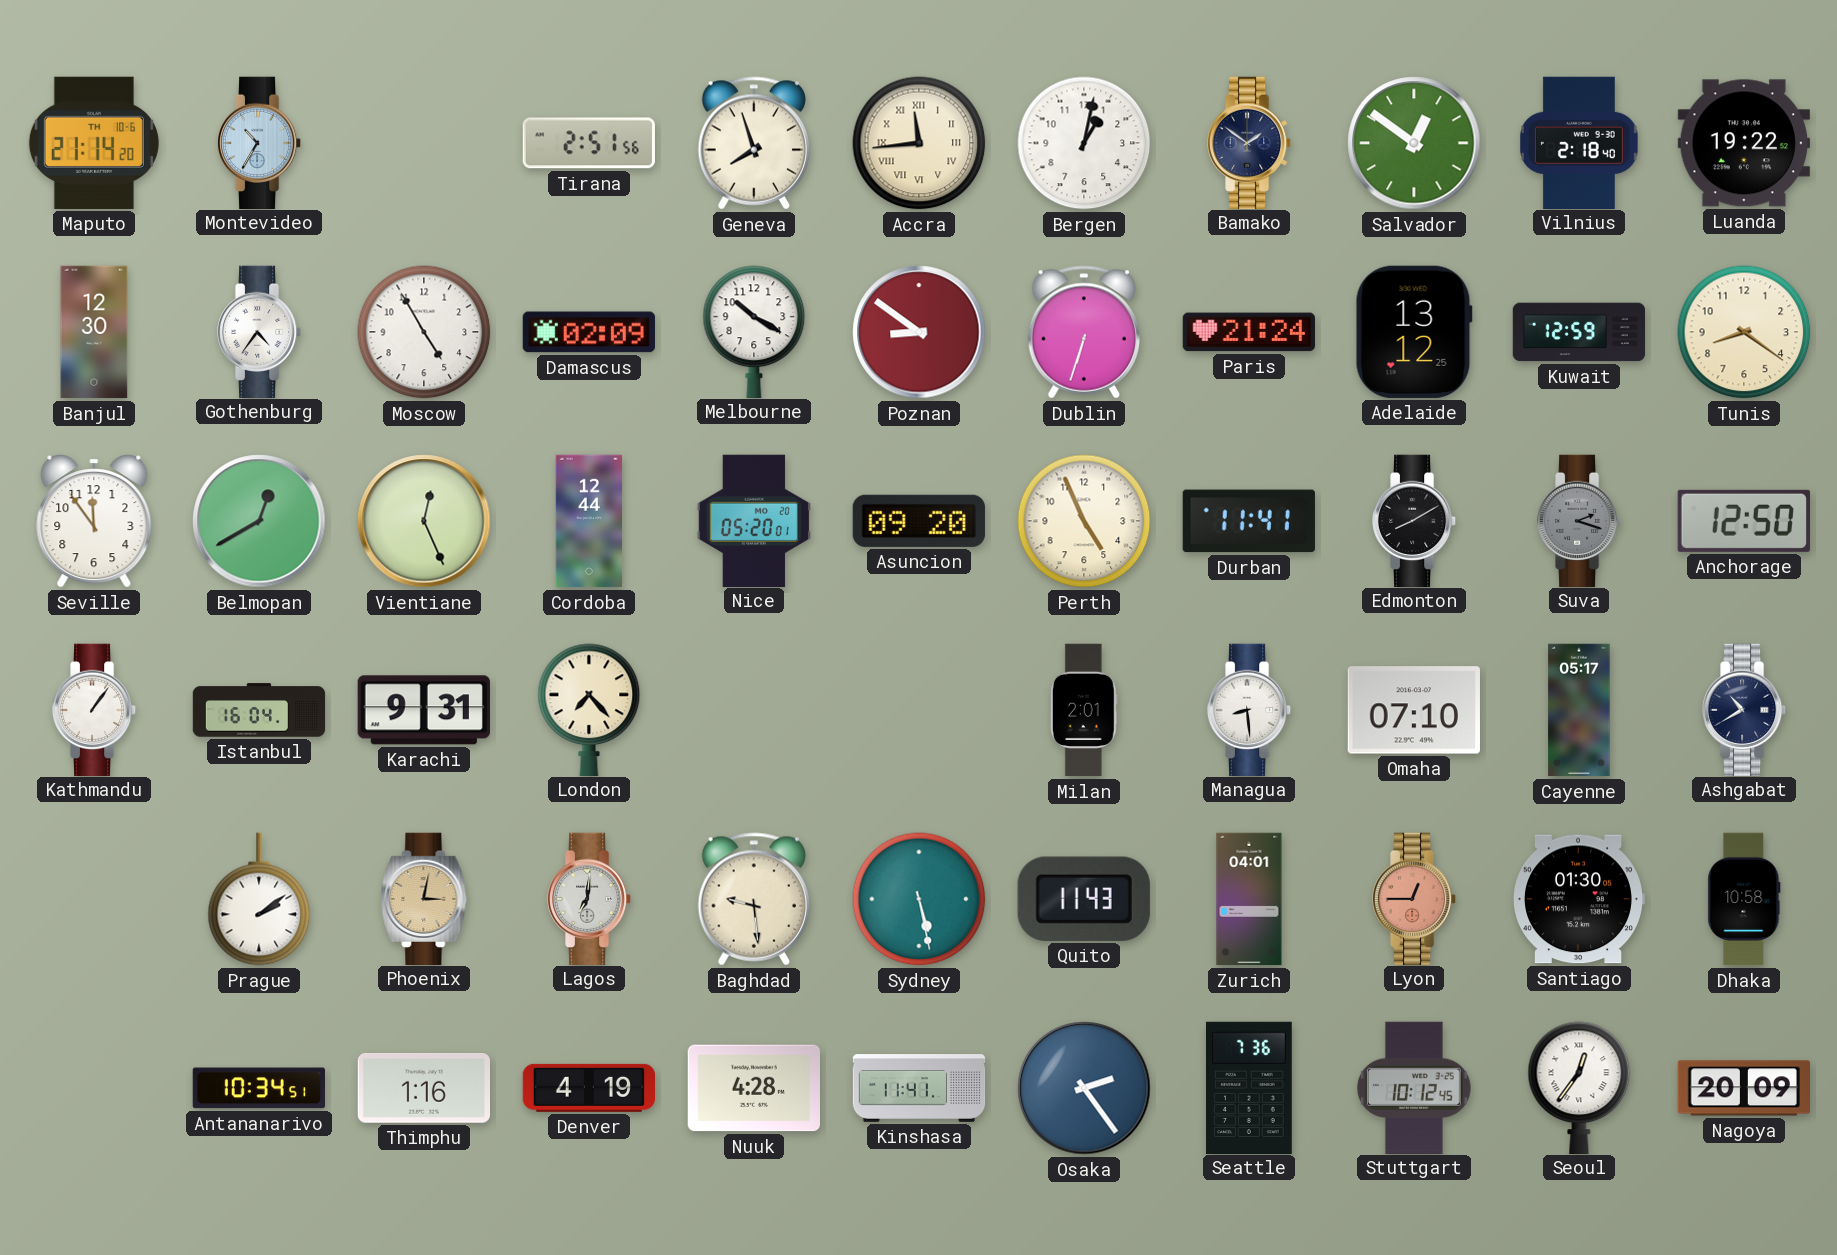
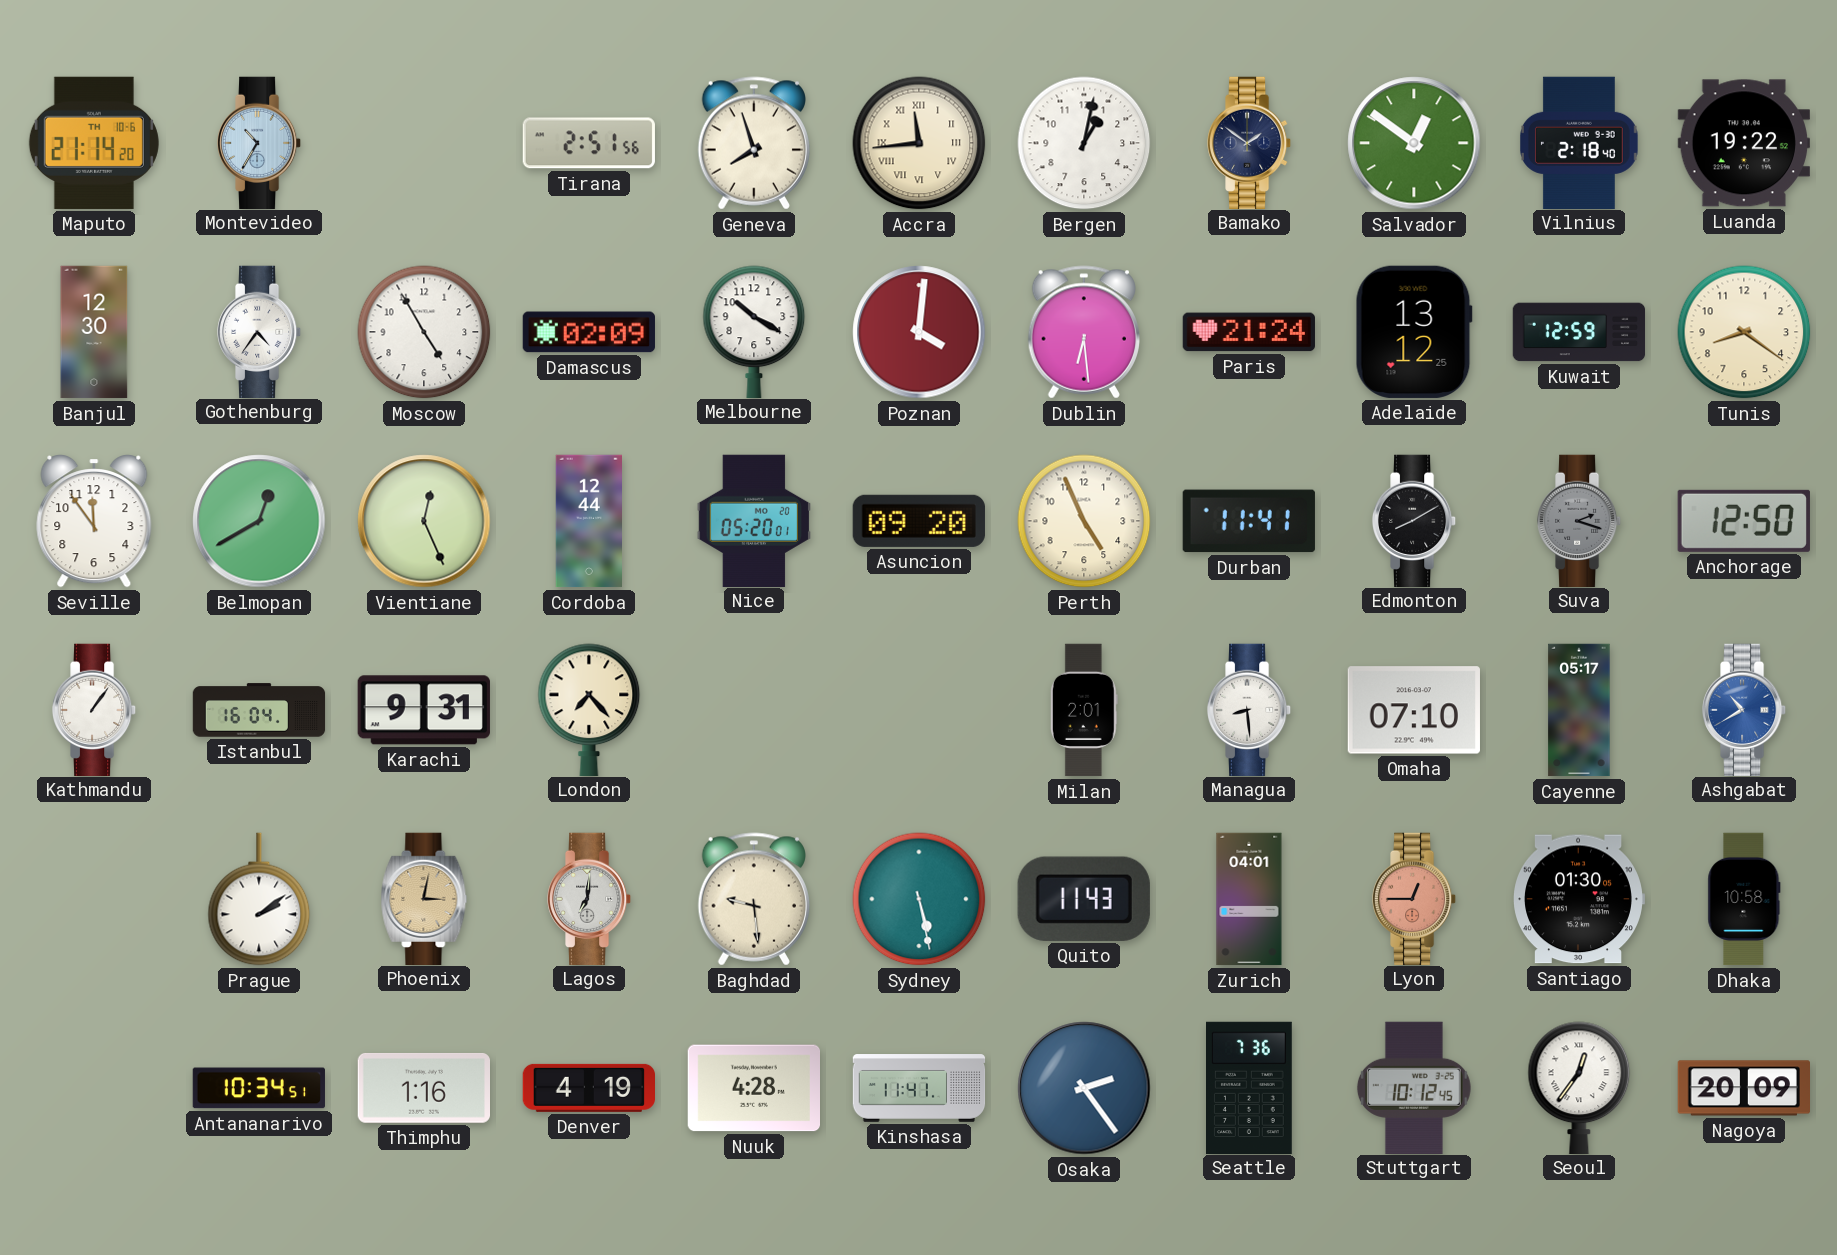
Poznan: 8:51 -> 4:01
Dublin: 6:33 -> 6:29
Ashgabat dial: navy -> blue
